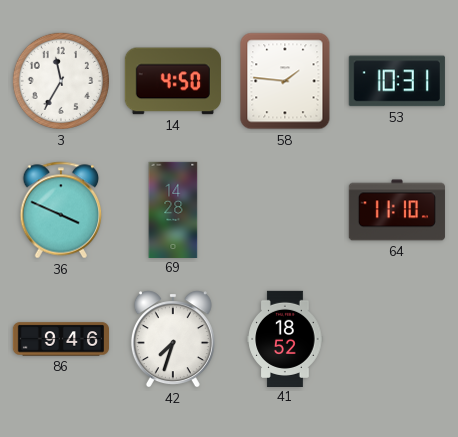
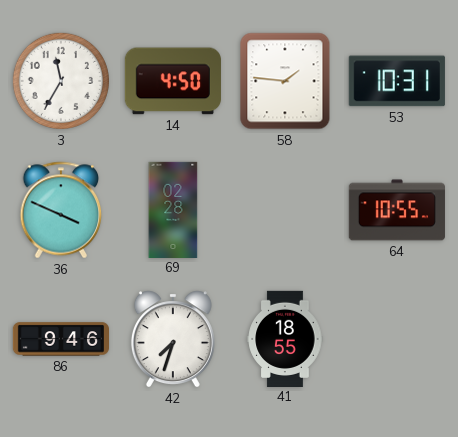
69: 14:28 -> 02:28
64: 11:10 -> 10:55
41: 18:52 -> 18:55
